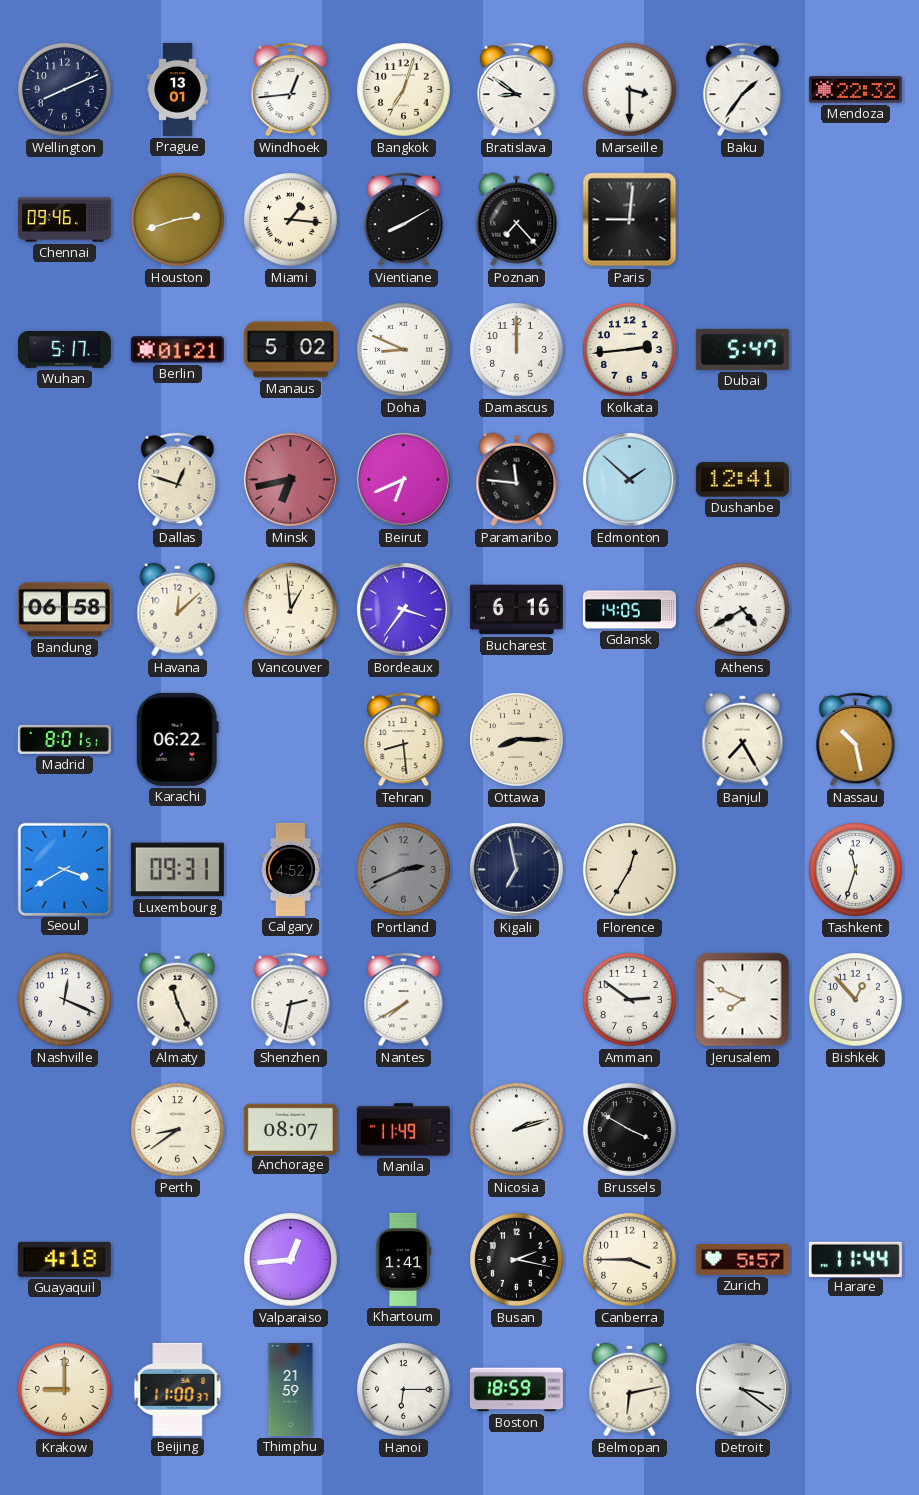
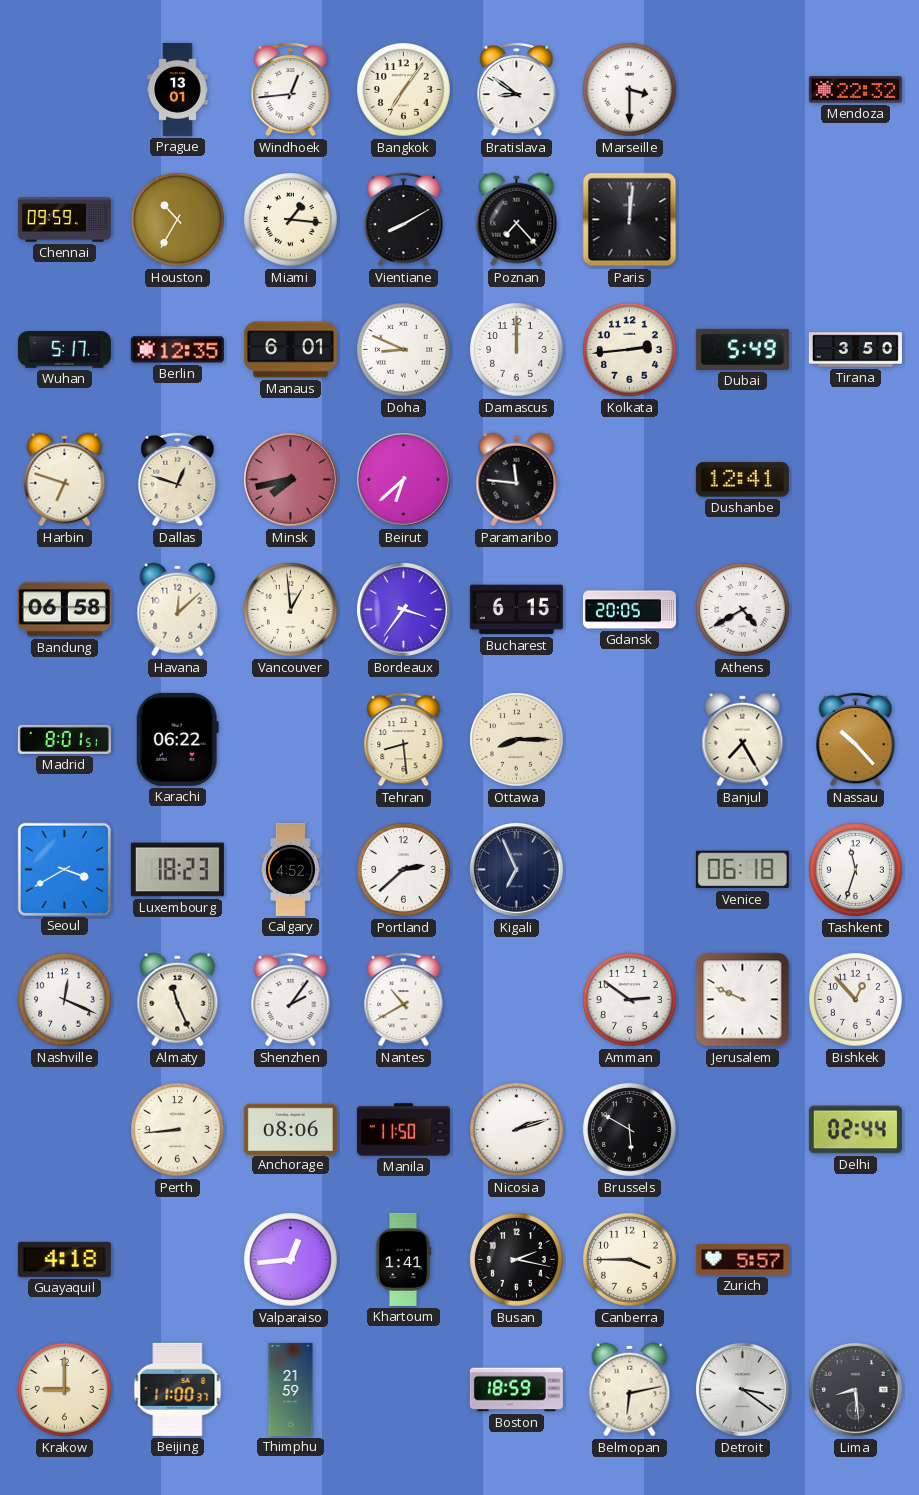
Wellington: 8:11 -> none
Bangkok: 7:03 -> 7:06
Baku: 1:36 -> none
Chennai: 09:46 -> 09:59
Houston: 2:42 -> 10:35
Paris: 9:01 -> 12:01
Berlin: 01:21 -> 12:35
Manaus: 5:02 -> 6:01
Dubai: 5:47 -> 5:49
Tirana: none -> 3:50
Harbin: none -> 6:48
Minsk: 6:43 -> 7:43
Beirut: 6:41 -> 6:38
Edmonton: 1:52 -> none
Bucharest: 6:16 -> 6:15
Gdansk: 14:05 -> 20:05
Nassau: 10:28 -> 10:23
Luxembourg: 09:31 -> 18:23
Portland: 2:41 -> 2:38
Portland dial: grey -> white
Kigali: 6:58 -> 6:56
Florence: 12:35 -> none
Venice: none -> 06:18
Shenzhen: 2:32 -> 2:06
Nantes: 7:40 -> 10:40
Jerusalem: 7:49 -> 9:49
Perth: 8:39 -> 8:44
Anchorage: 08:07 -> 08:06
Manila: 11:49 -> 11:50
Brussels: 3:50 -> 5:50
Delhi: none -> 02:44
Harare: 11:44 -> none
Hanoi: 6:15 -> none
Lima: none -> 8:29
